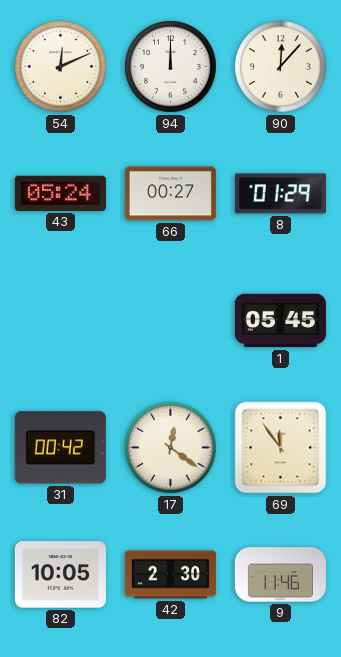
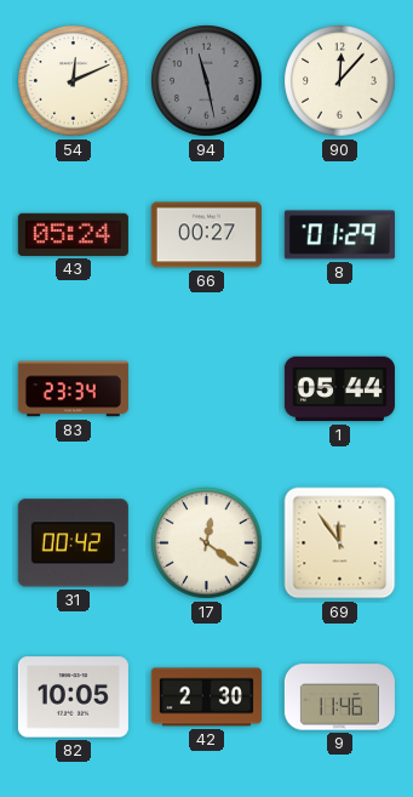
94: 12:00 -> 11:28
94 dial: white -> grey
83: none -> 23:34
1: 05:45 -> 05:44
